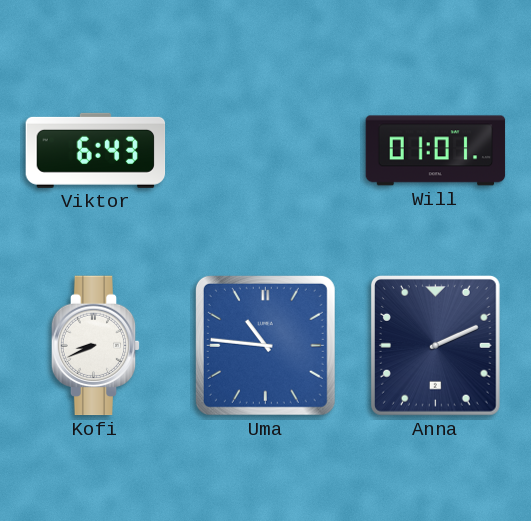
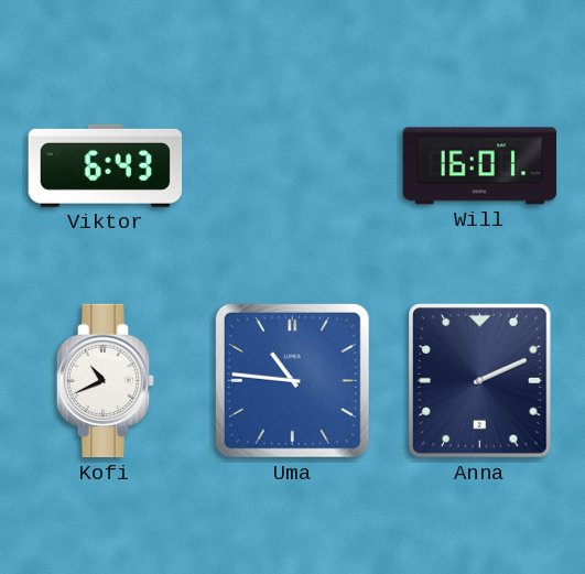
Will: 01:01 -> 16:01
Kofi: 8:41 -> 10:41
